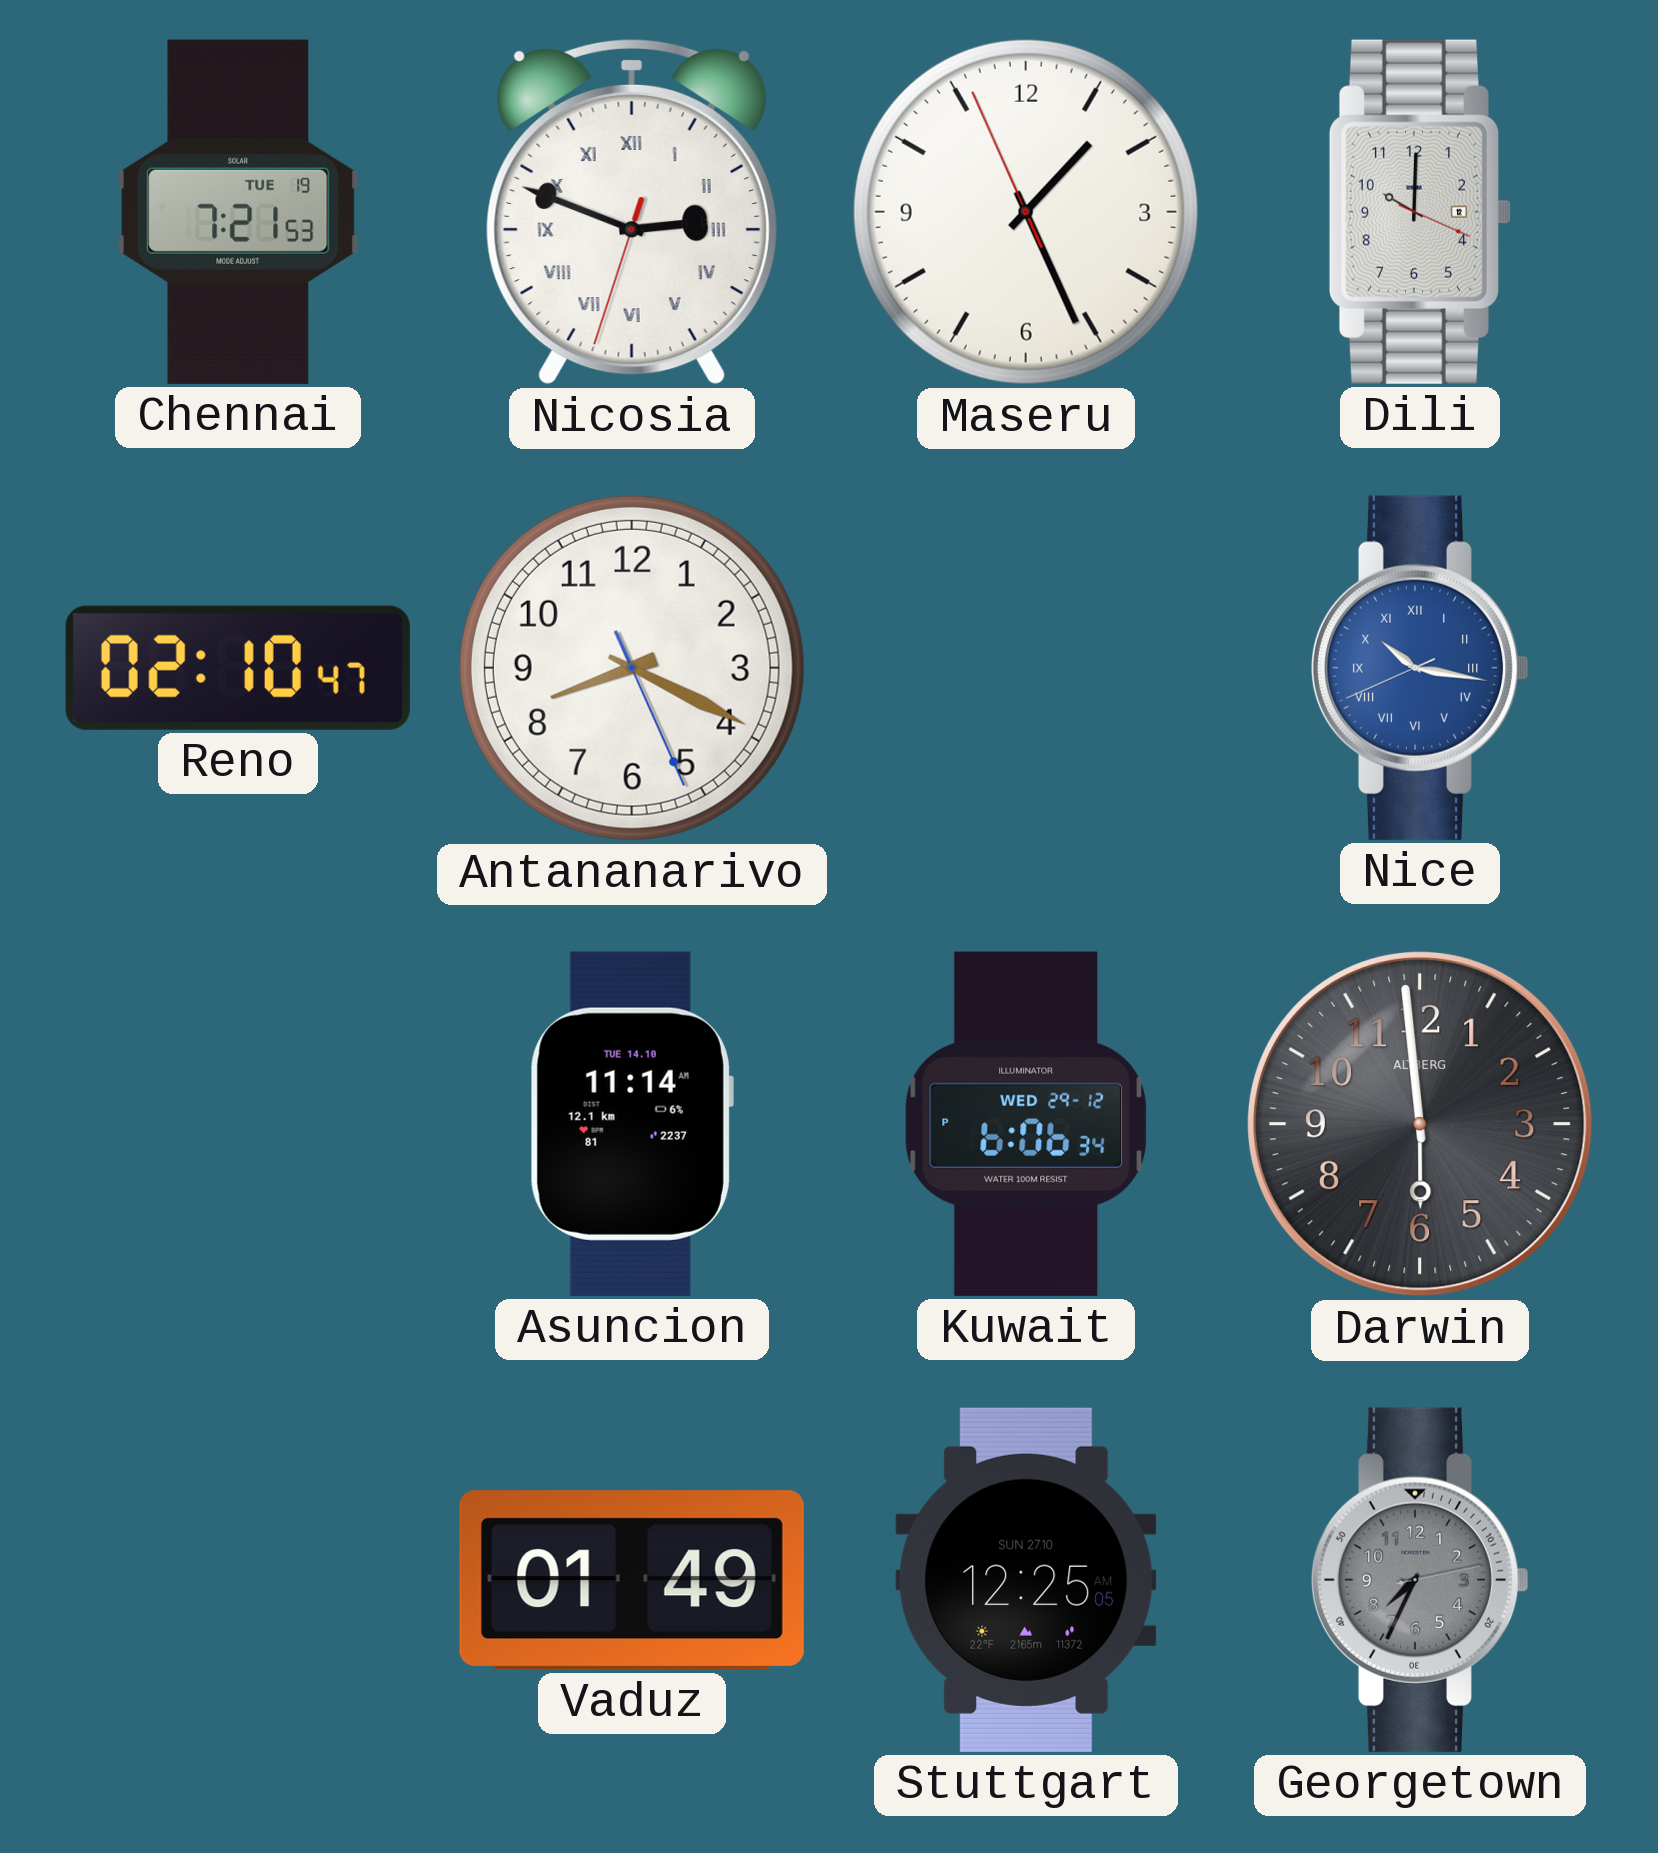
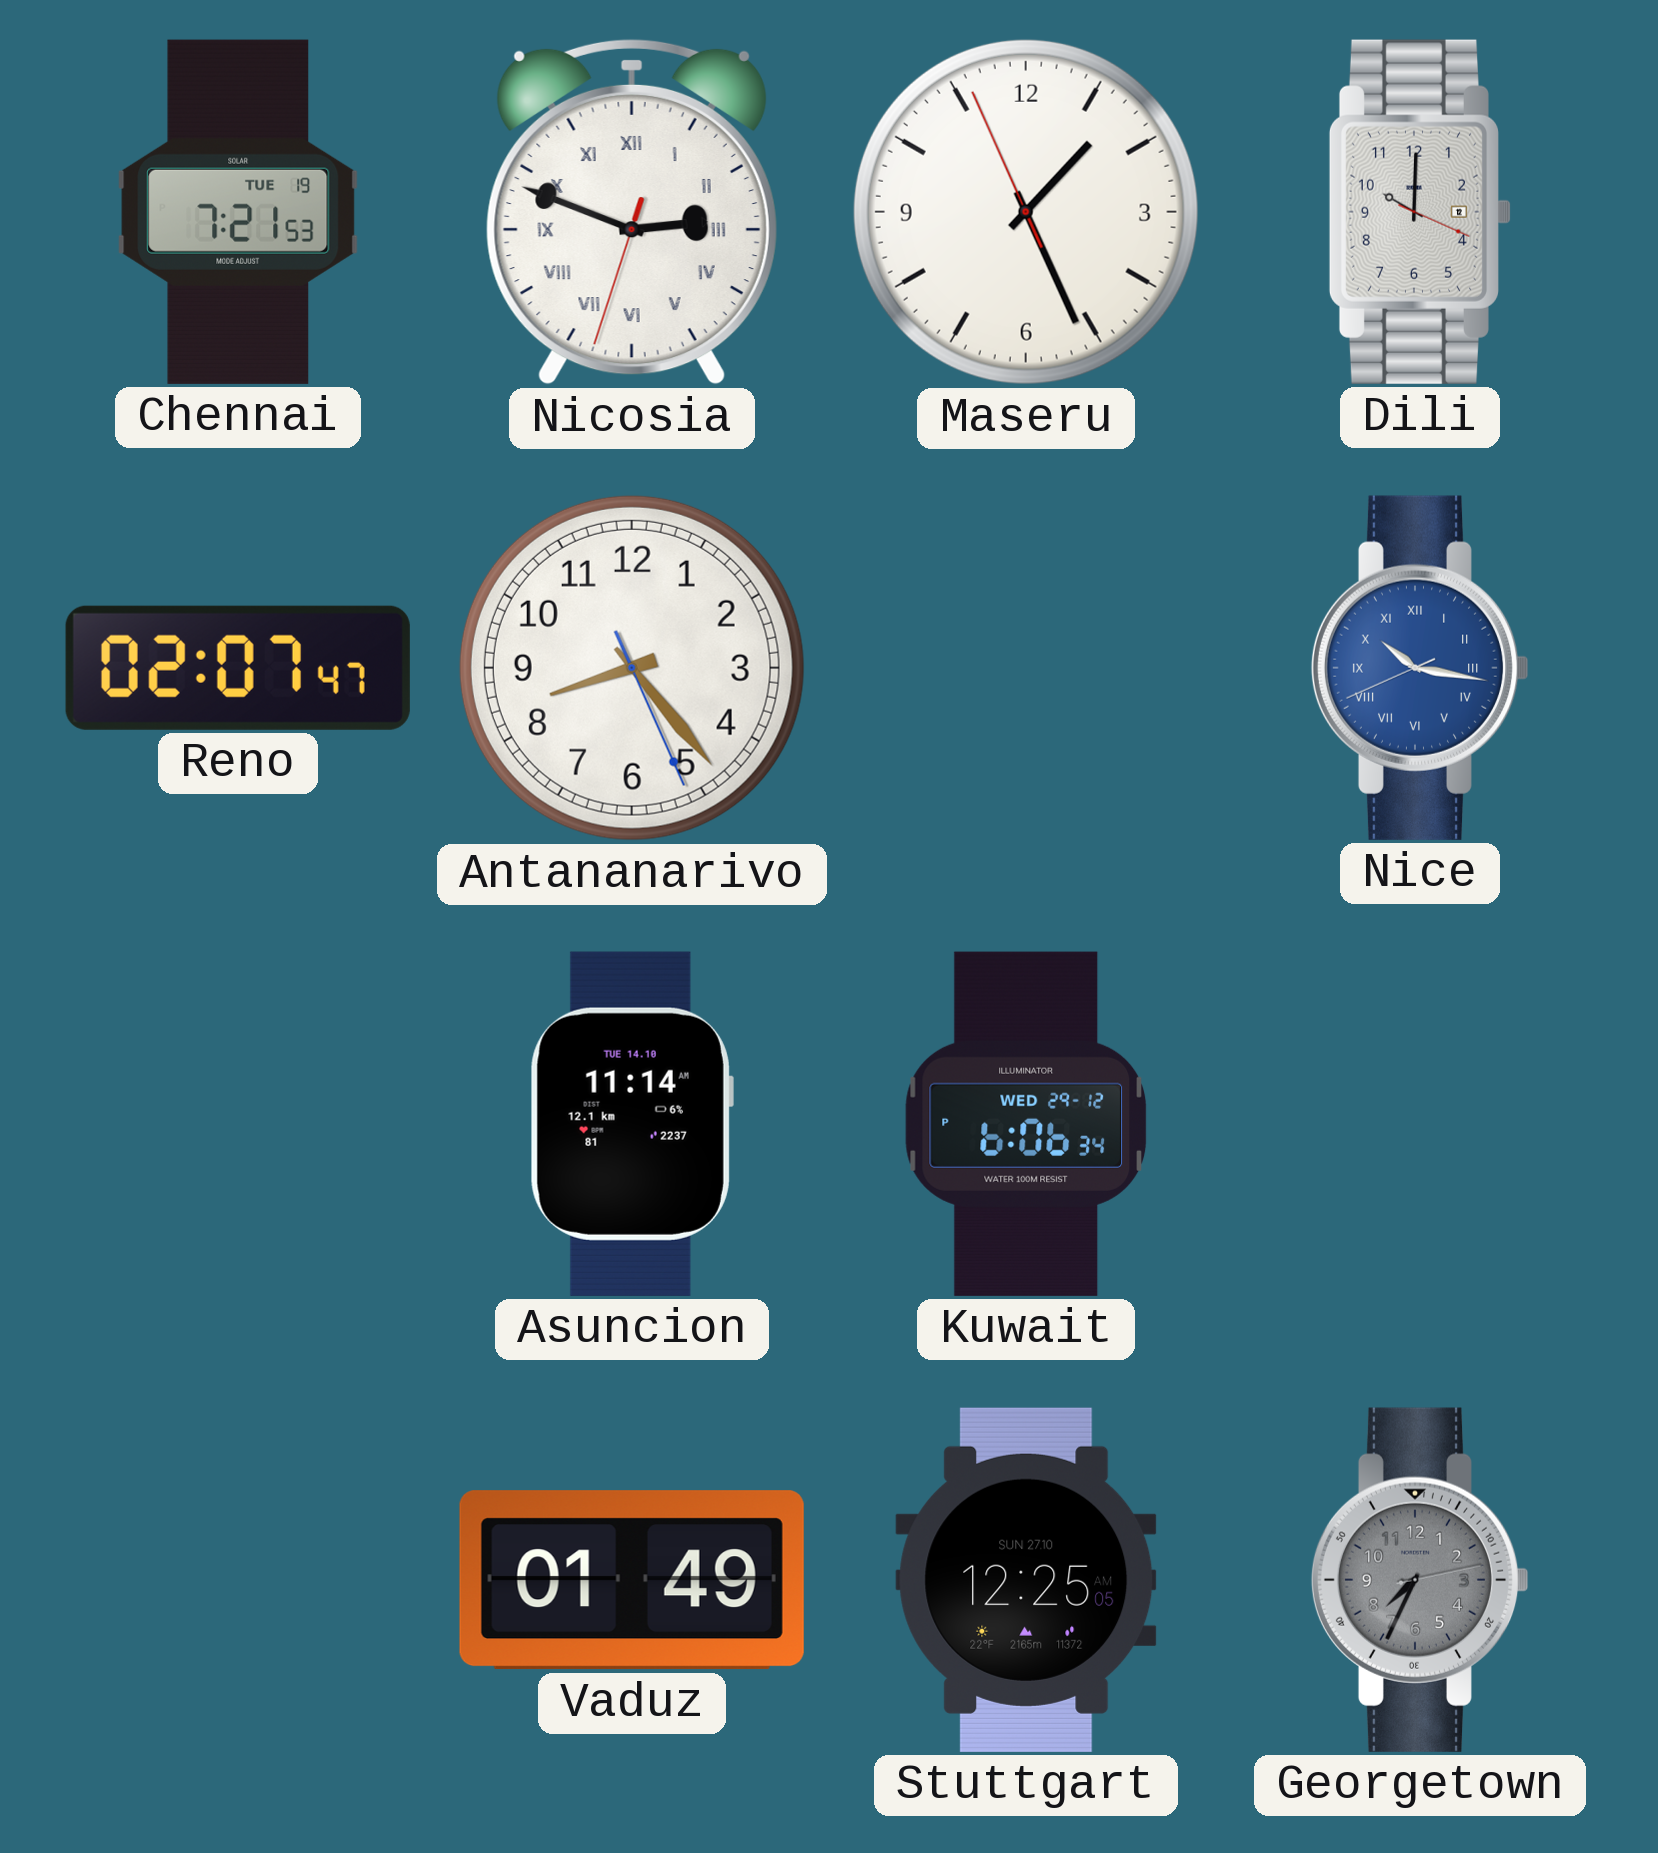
Reno: 02:10 -> 02:07
Antananarivo: 8:19 -> 8:23
Darwin: 5:59 -> none
